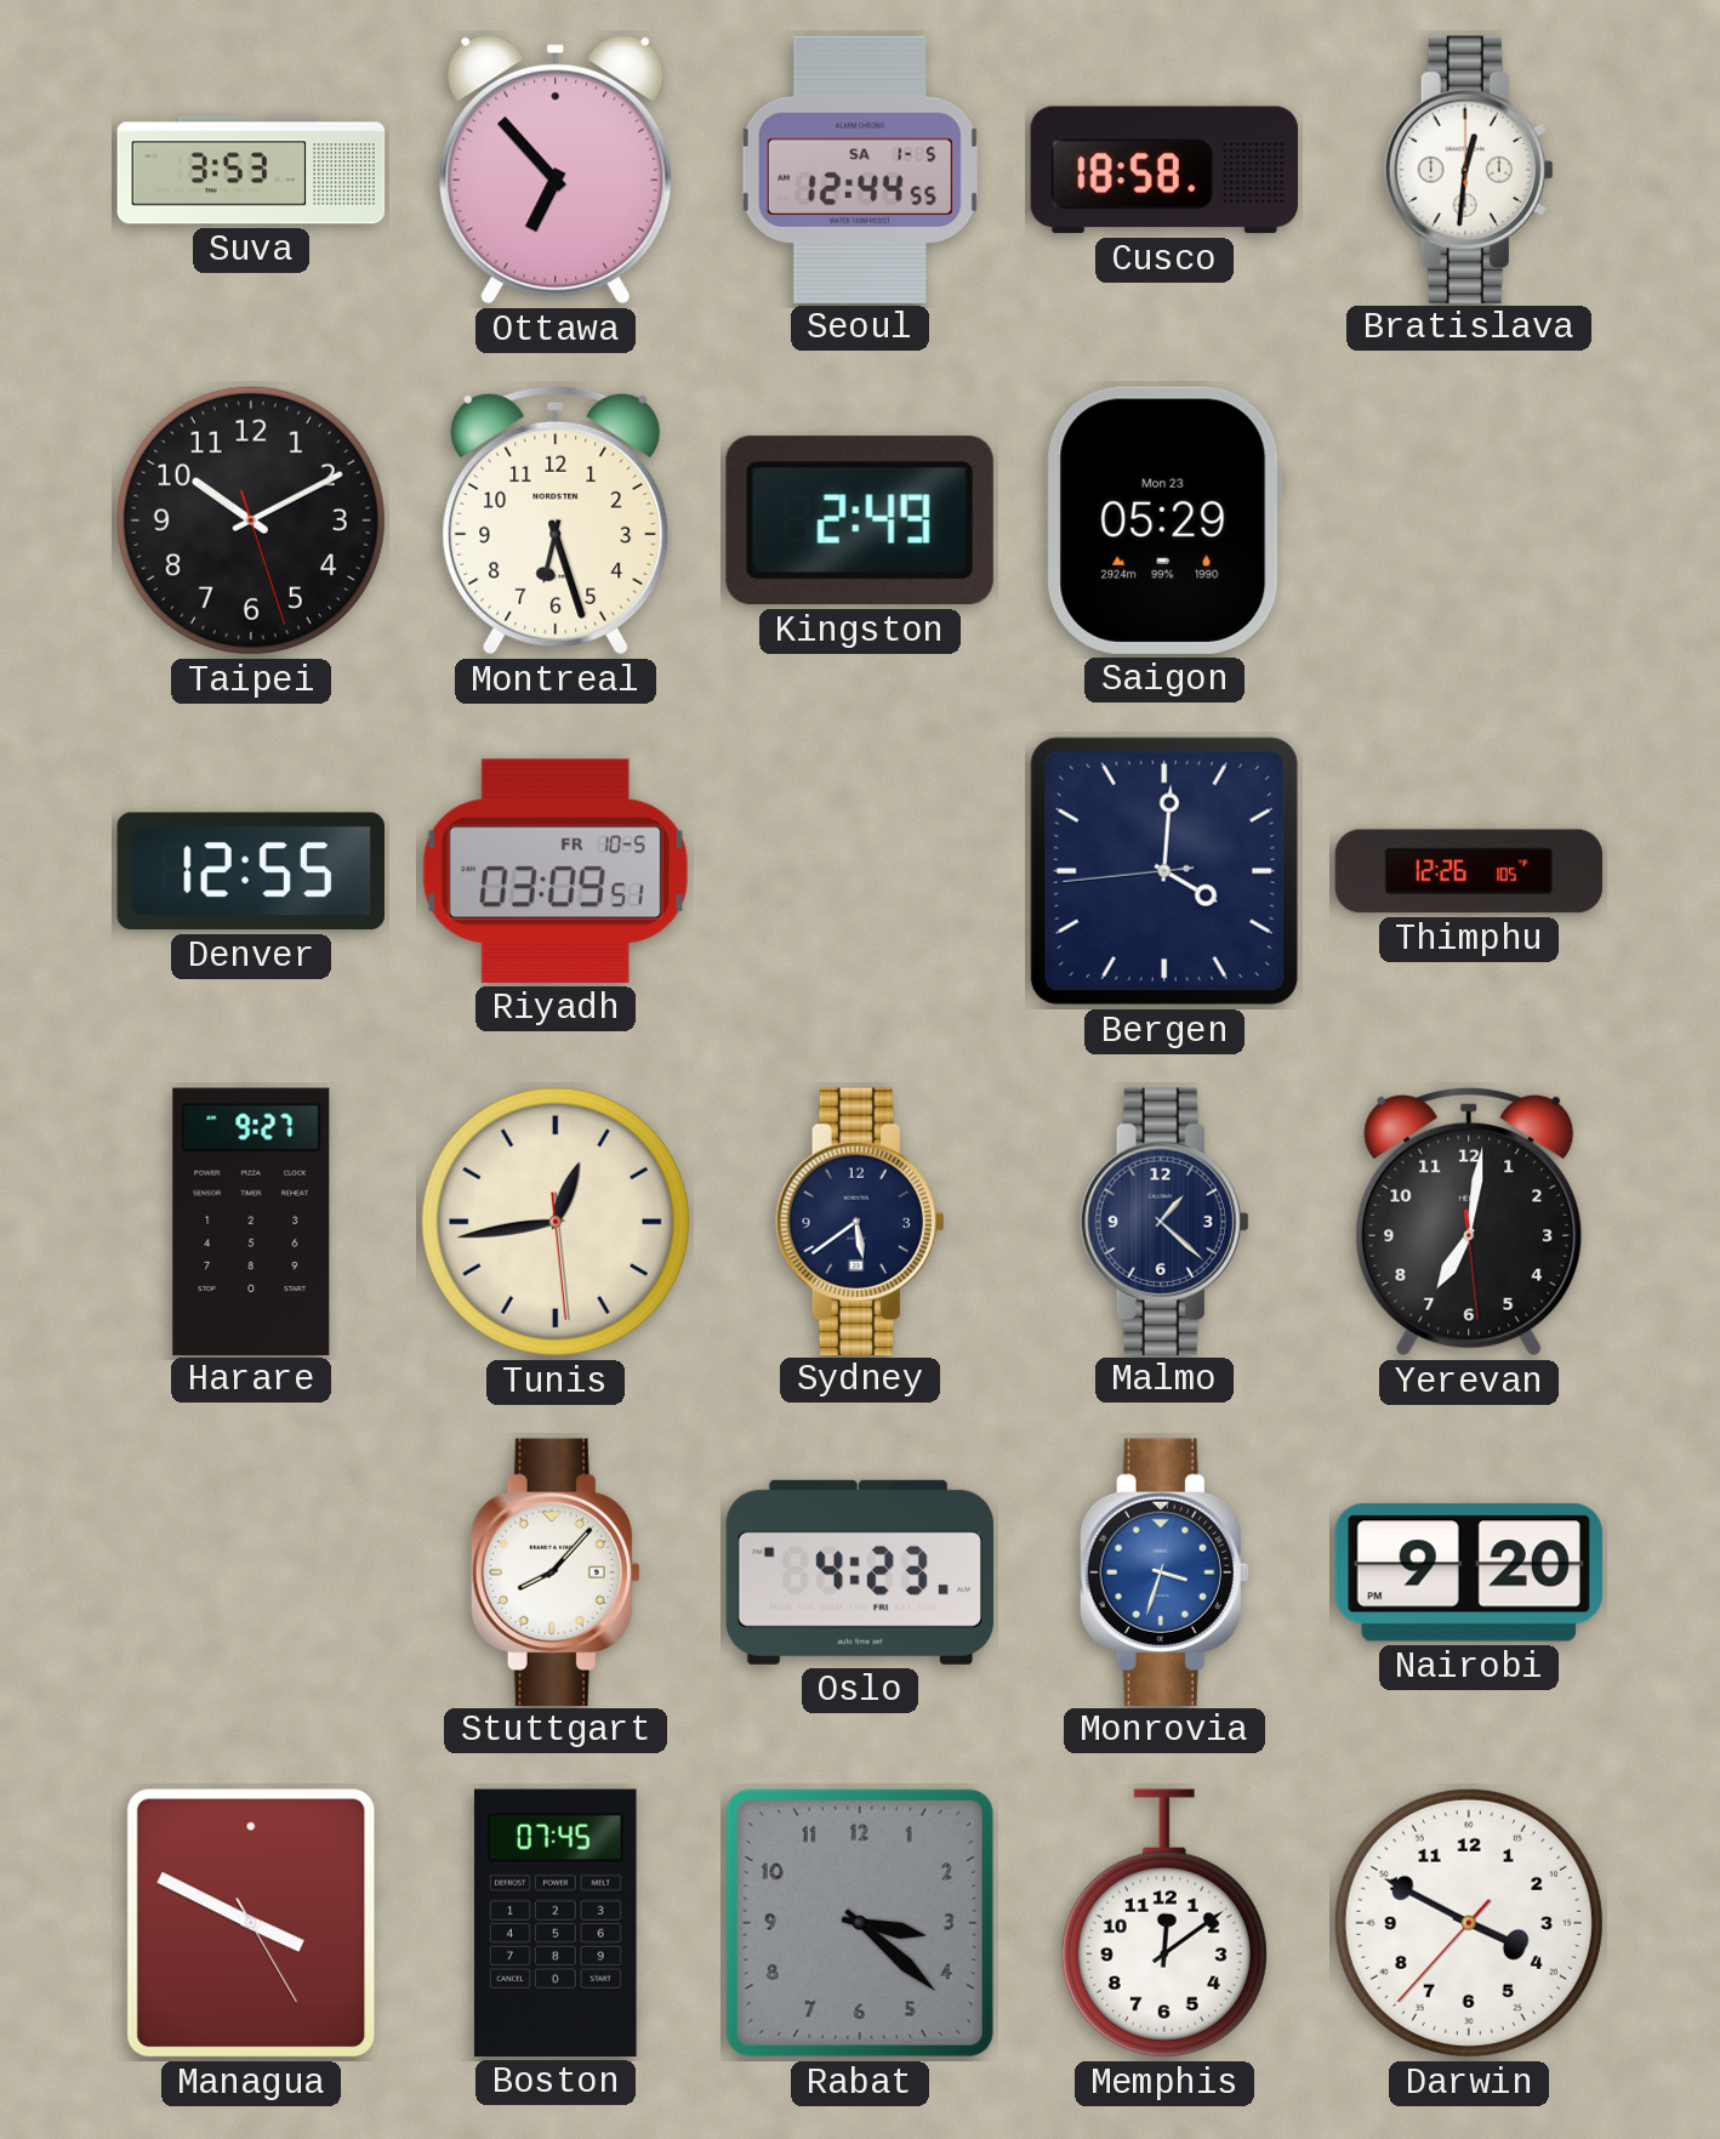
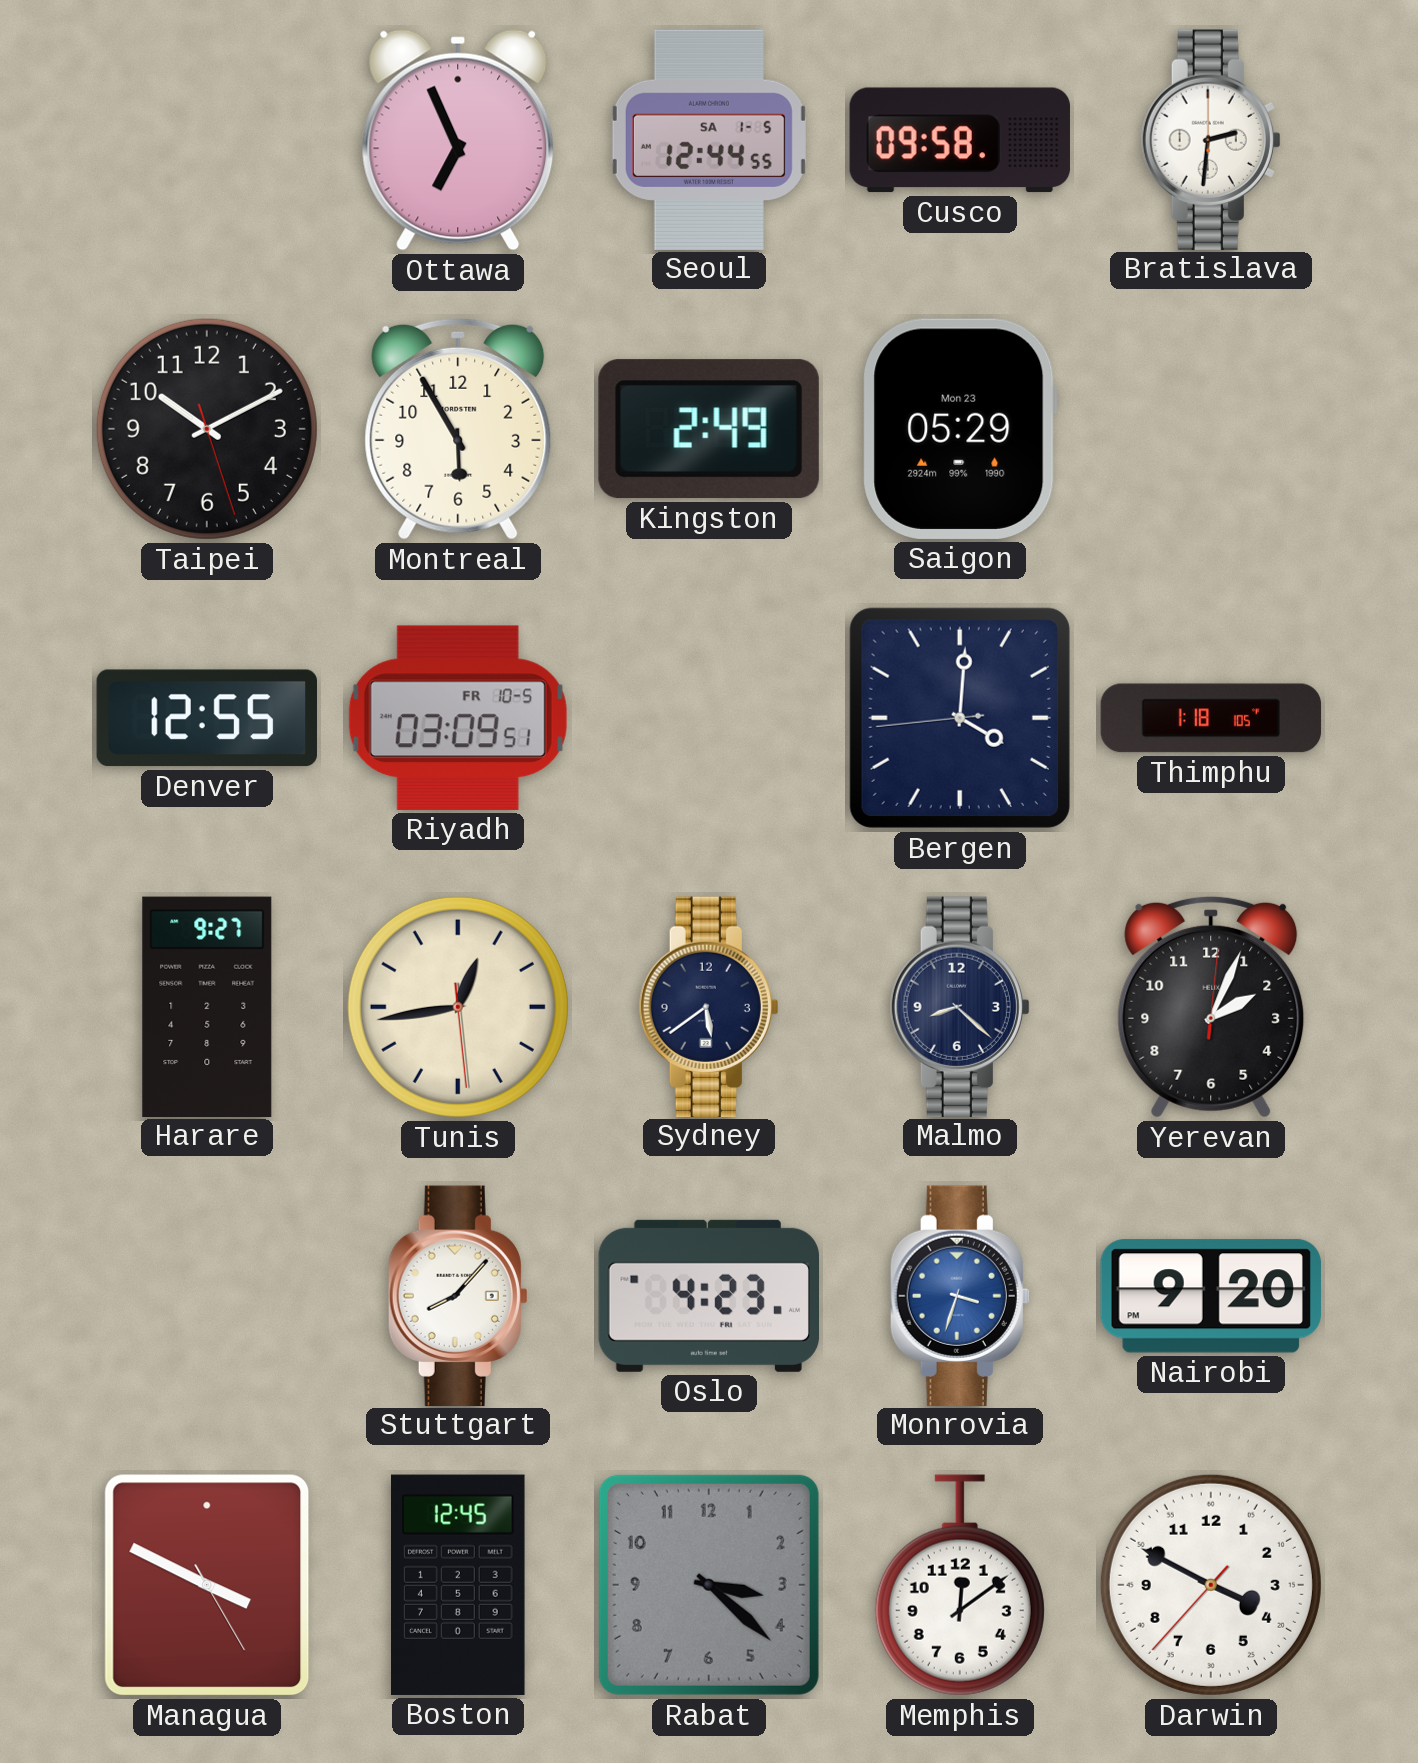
Suva: 3:53 -> none
Ottawa: 6:53 -> 6:56
Cusco: 18:58 -> 09:58
Bratislava: 12:31 -> 2:31
Montreal: 6:27 -> 5:55
Thimphu: 12:26 -> 1:18
Malmo: 1:22 -> 8:22
Yerevan: 7:01 -> 2:04
Boston: 07:45 -> 12:45
